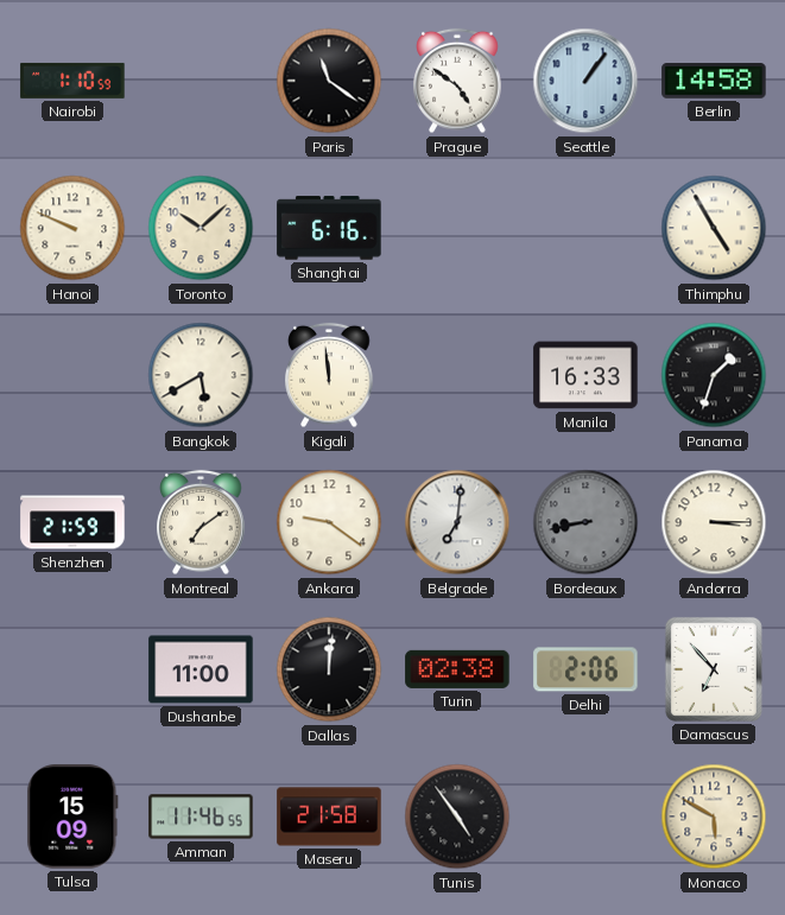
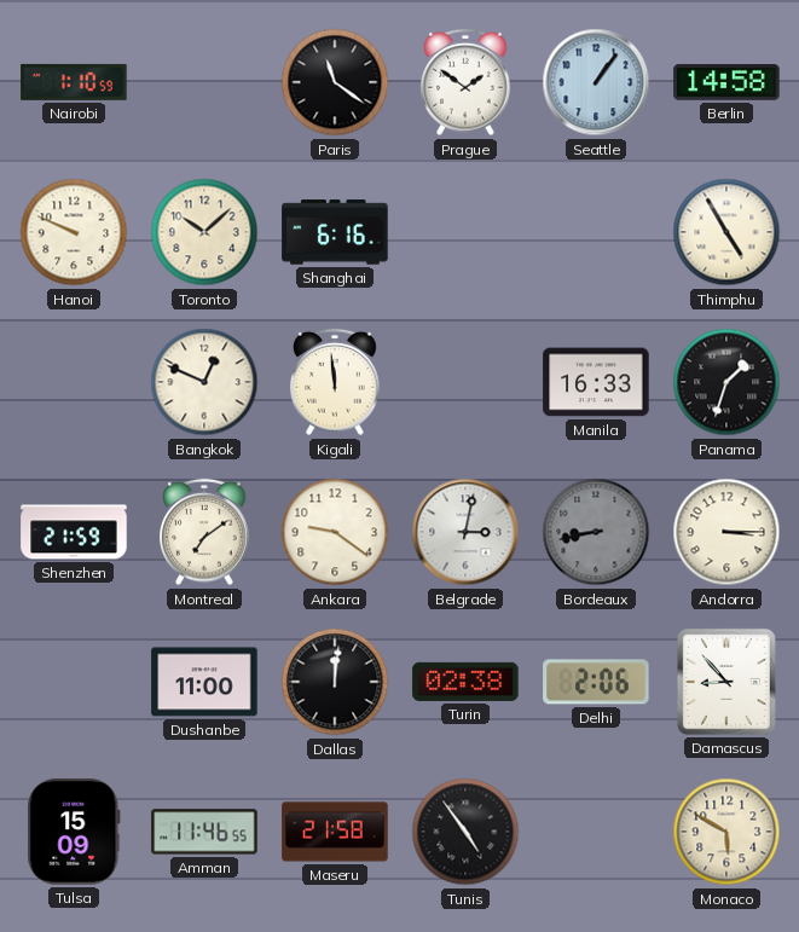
Prague: 4:51 -> 1:51
Bangkok: 5:40 -> 12:49
Belgrade: 7:01 -> 3:02
Damascus: 6:53 -> 8:53
